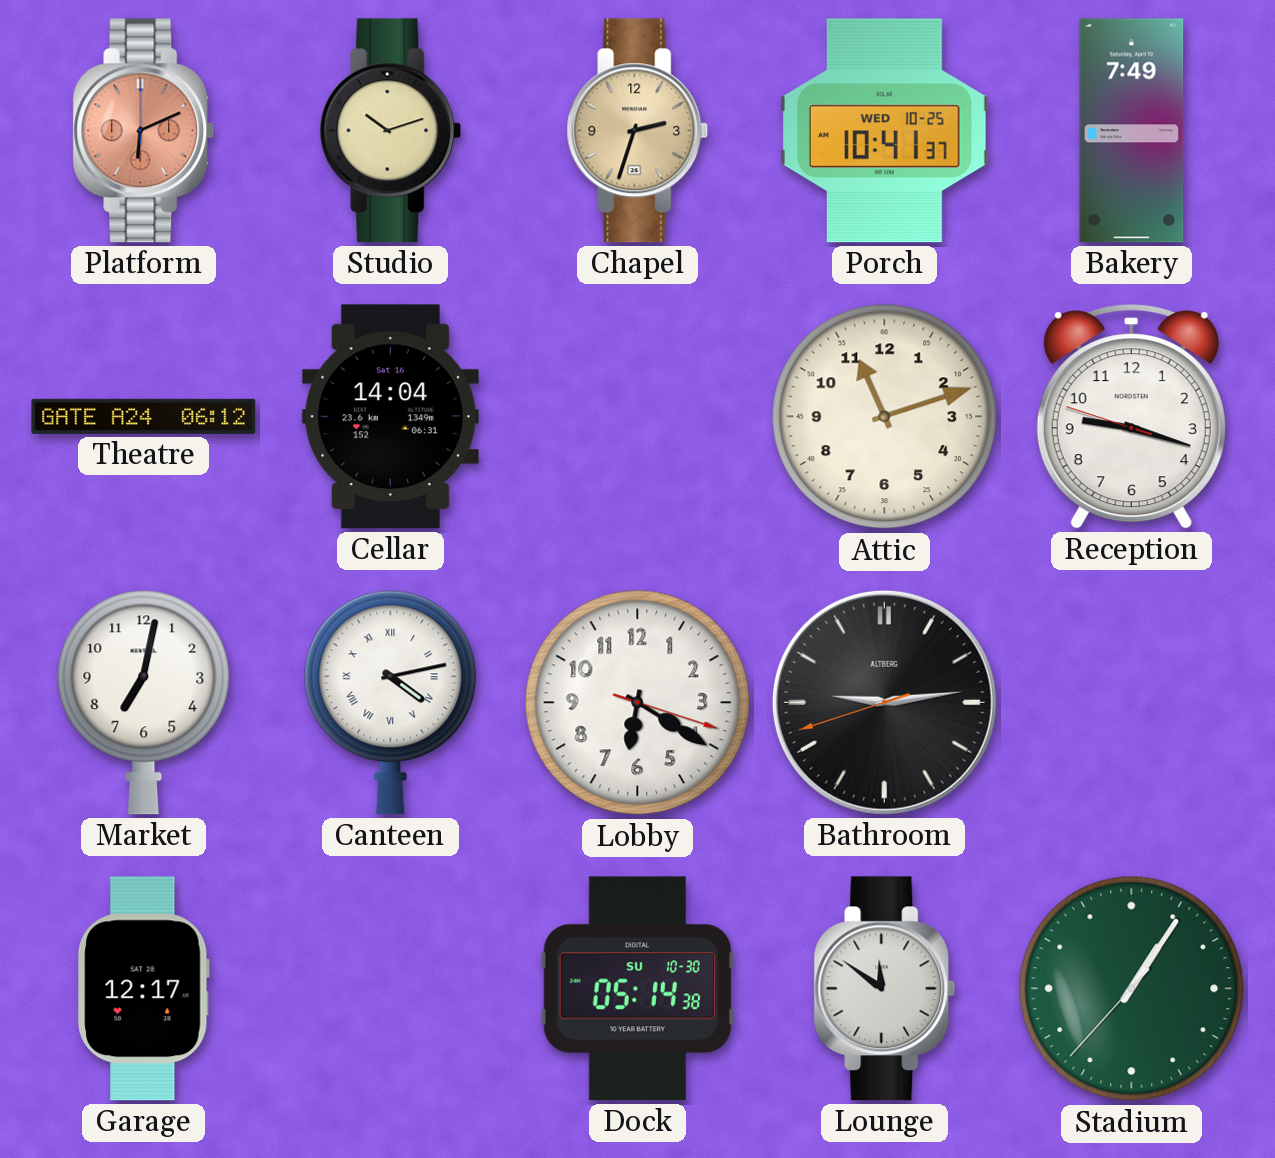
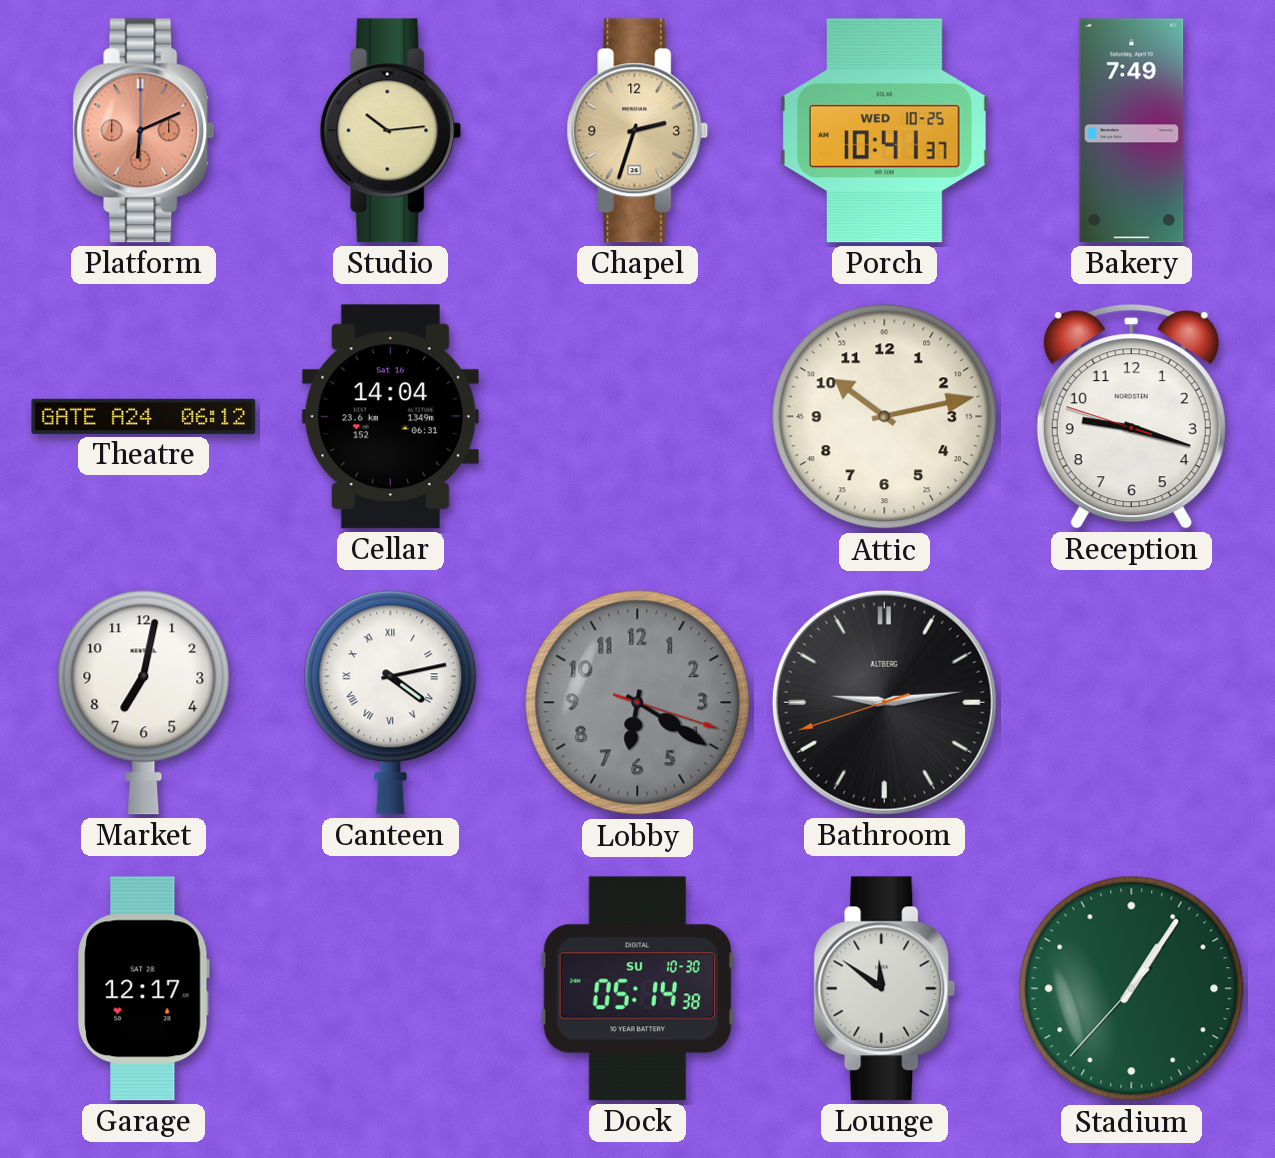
Studio: 10:12 -> 10:14
Attic: 11:12 -> 10:13
Lobby dial: white -> grey
